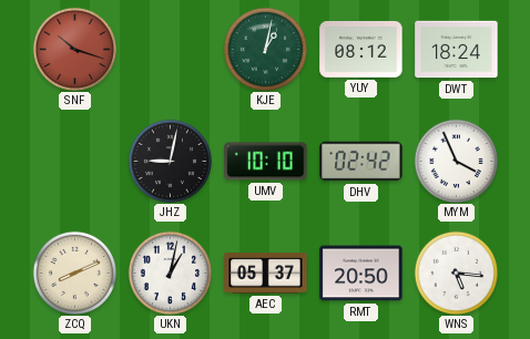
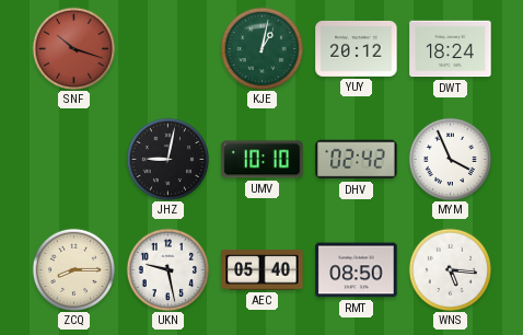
YUY: 08:12 -> 20:12
ZCQ: 8:11 -> 8:15
UKN: 1:02 -> 9:28
AEC: 05:37 -> 05:40
RMT: 20:50 -> 08:50
